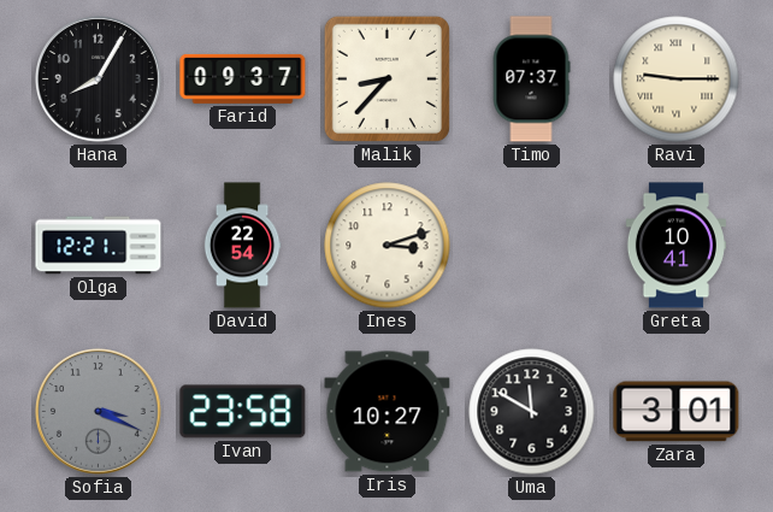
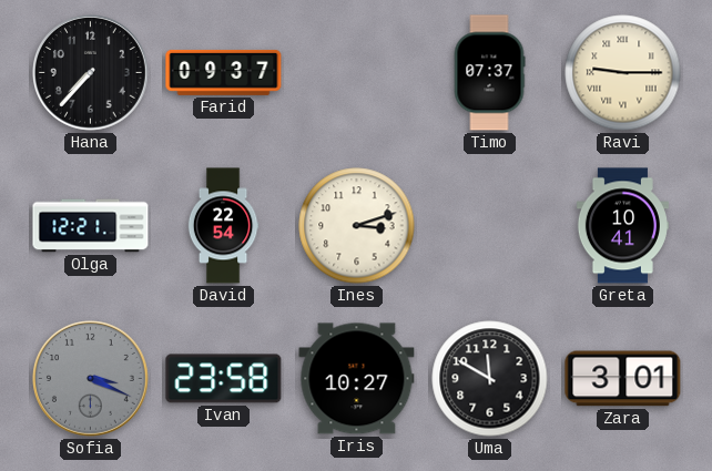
Hana: 8:05 -> 7:37
Malik: 8:37 -> none
